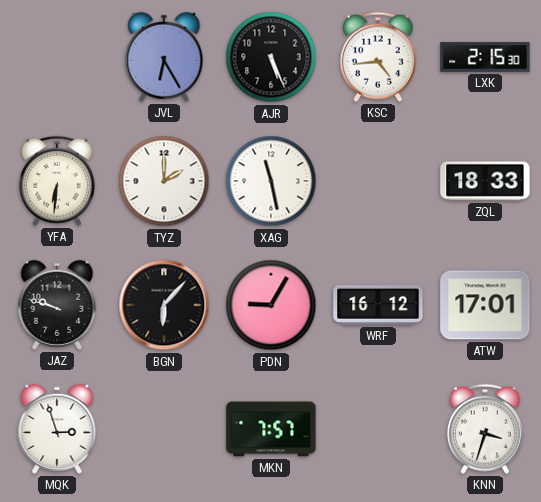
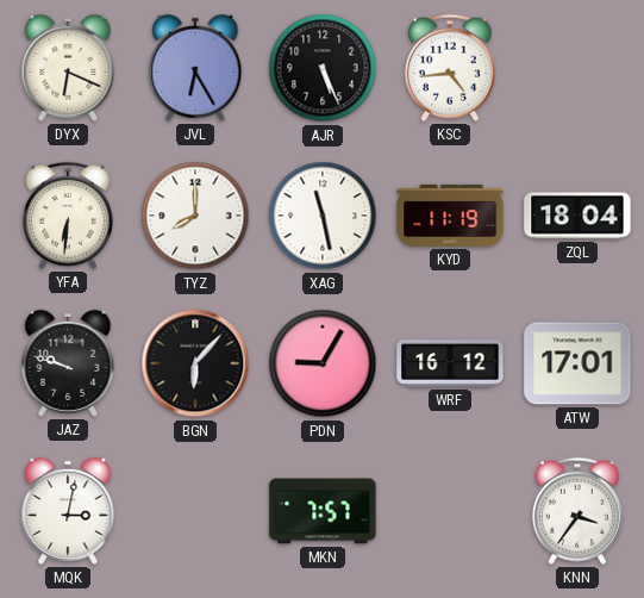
DYX: none -> 6:19
LXK: 2:15 -> none
TYZ: 2:00 -> 8:00
KYD: none -> 11:19
ZQL: 18:33 -> 18:04
MQK: 2:57 -> 3:02
KNN: 3:33 -> 3:36
